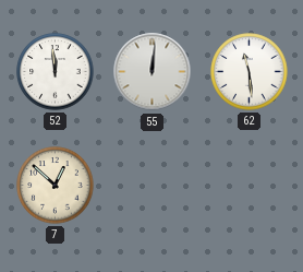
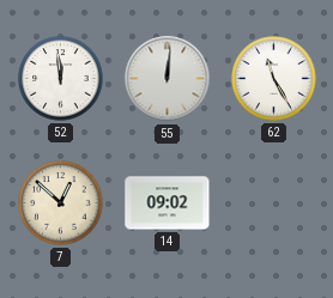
62: 11:29 -> 11:25
14: none -> 09:02
